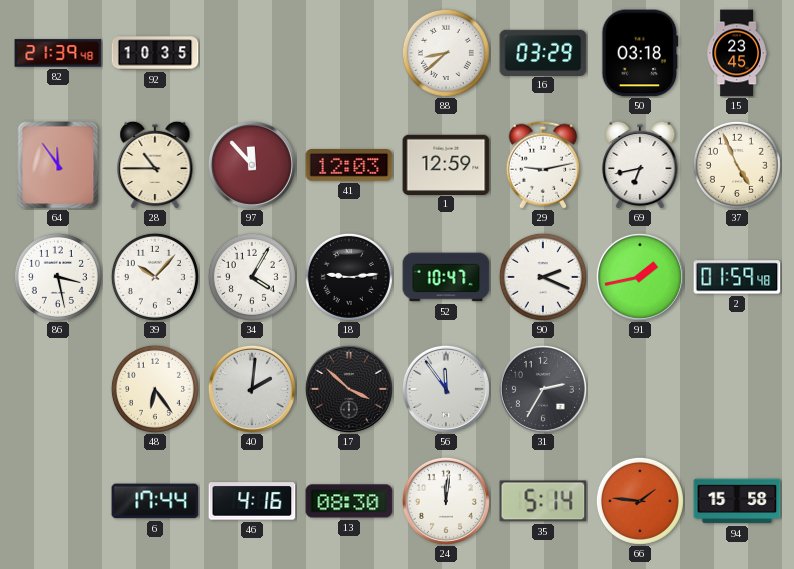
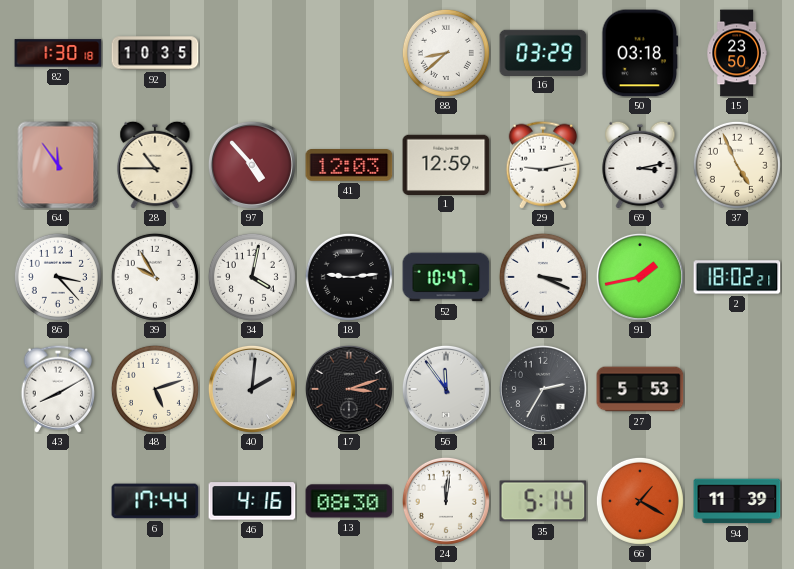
82: 21:39 -> 1:30
15: 23:45 -> 23:50
97: 11:53 -> 4:53
69: 6:43 -> 3:13
86: 3:28 -> 3:23
39: 10:07 -> 9:55
34: 4:05 -> 4:02
90: 2:19 -> 3:19
2: 01:59 -> 18:02
43: none -> 8:10
48: 6:24 -> 5:12
17: 3:52 -> 3:12
27: none -> 5:53
66: 1:46 -> 1:20
94: 15:58 -> 11:39
